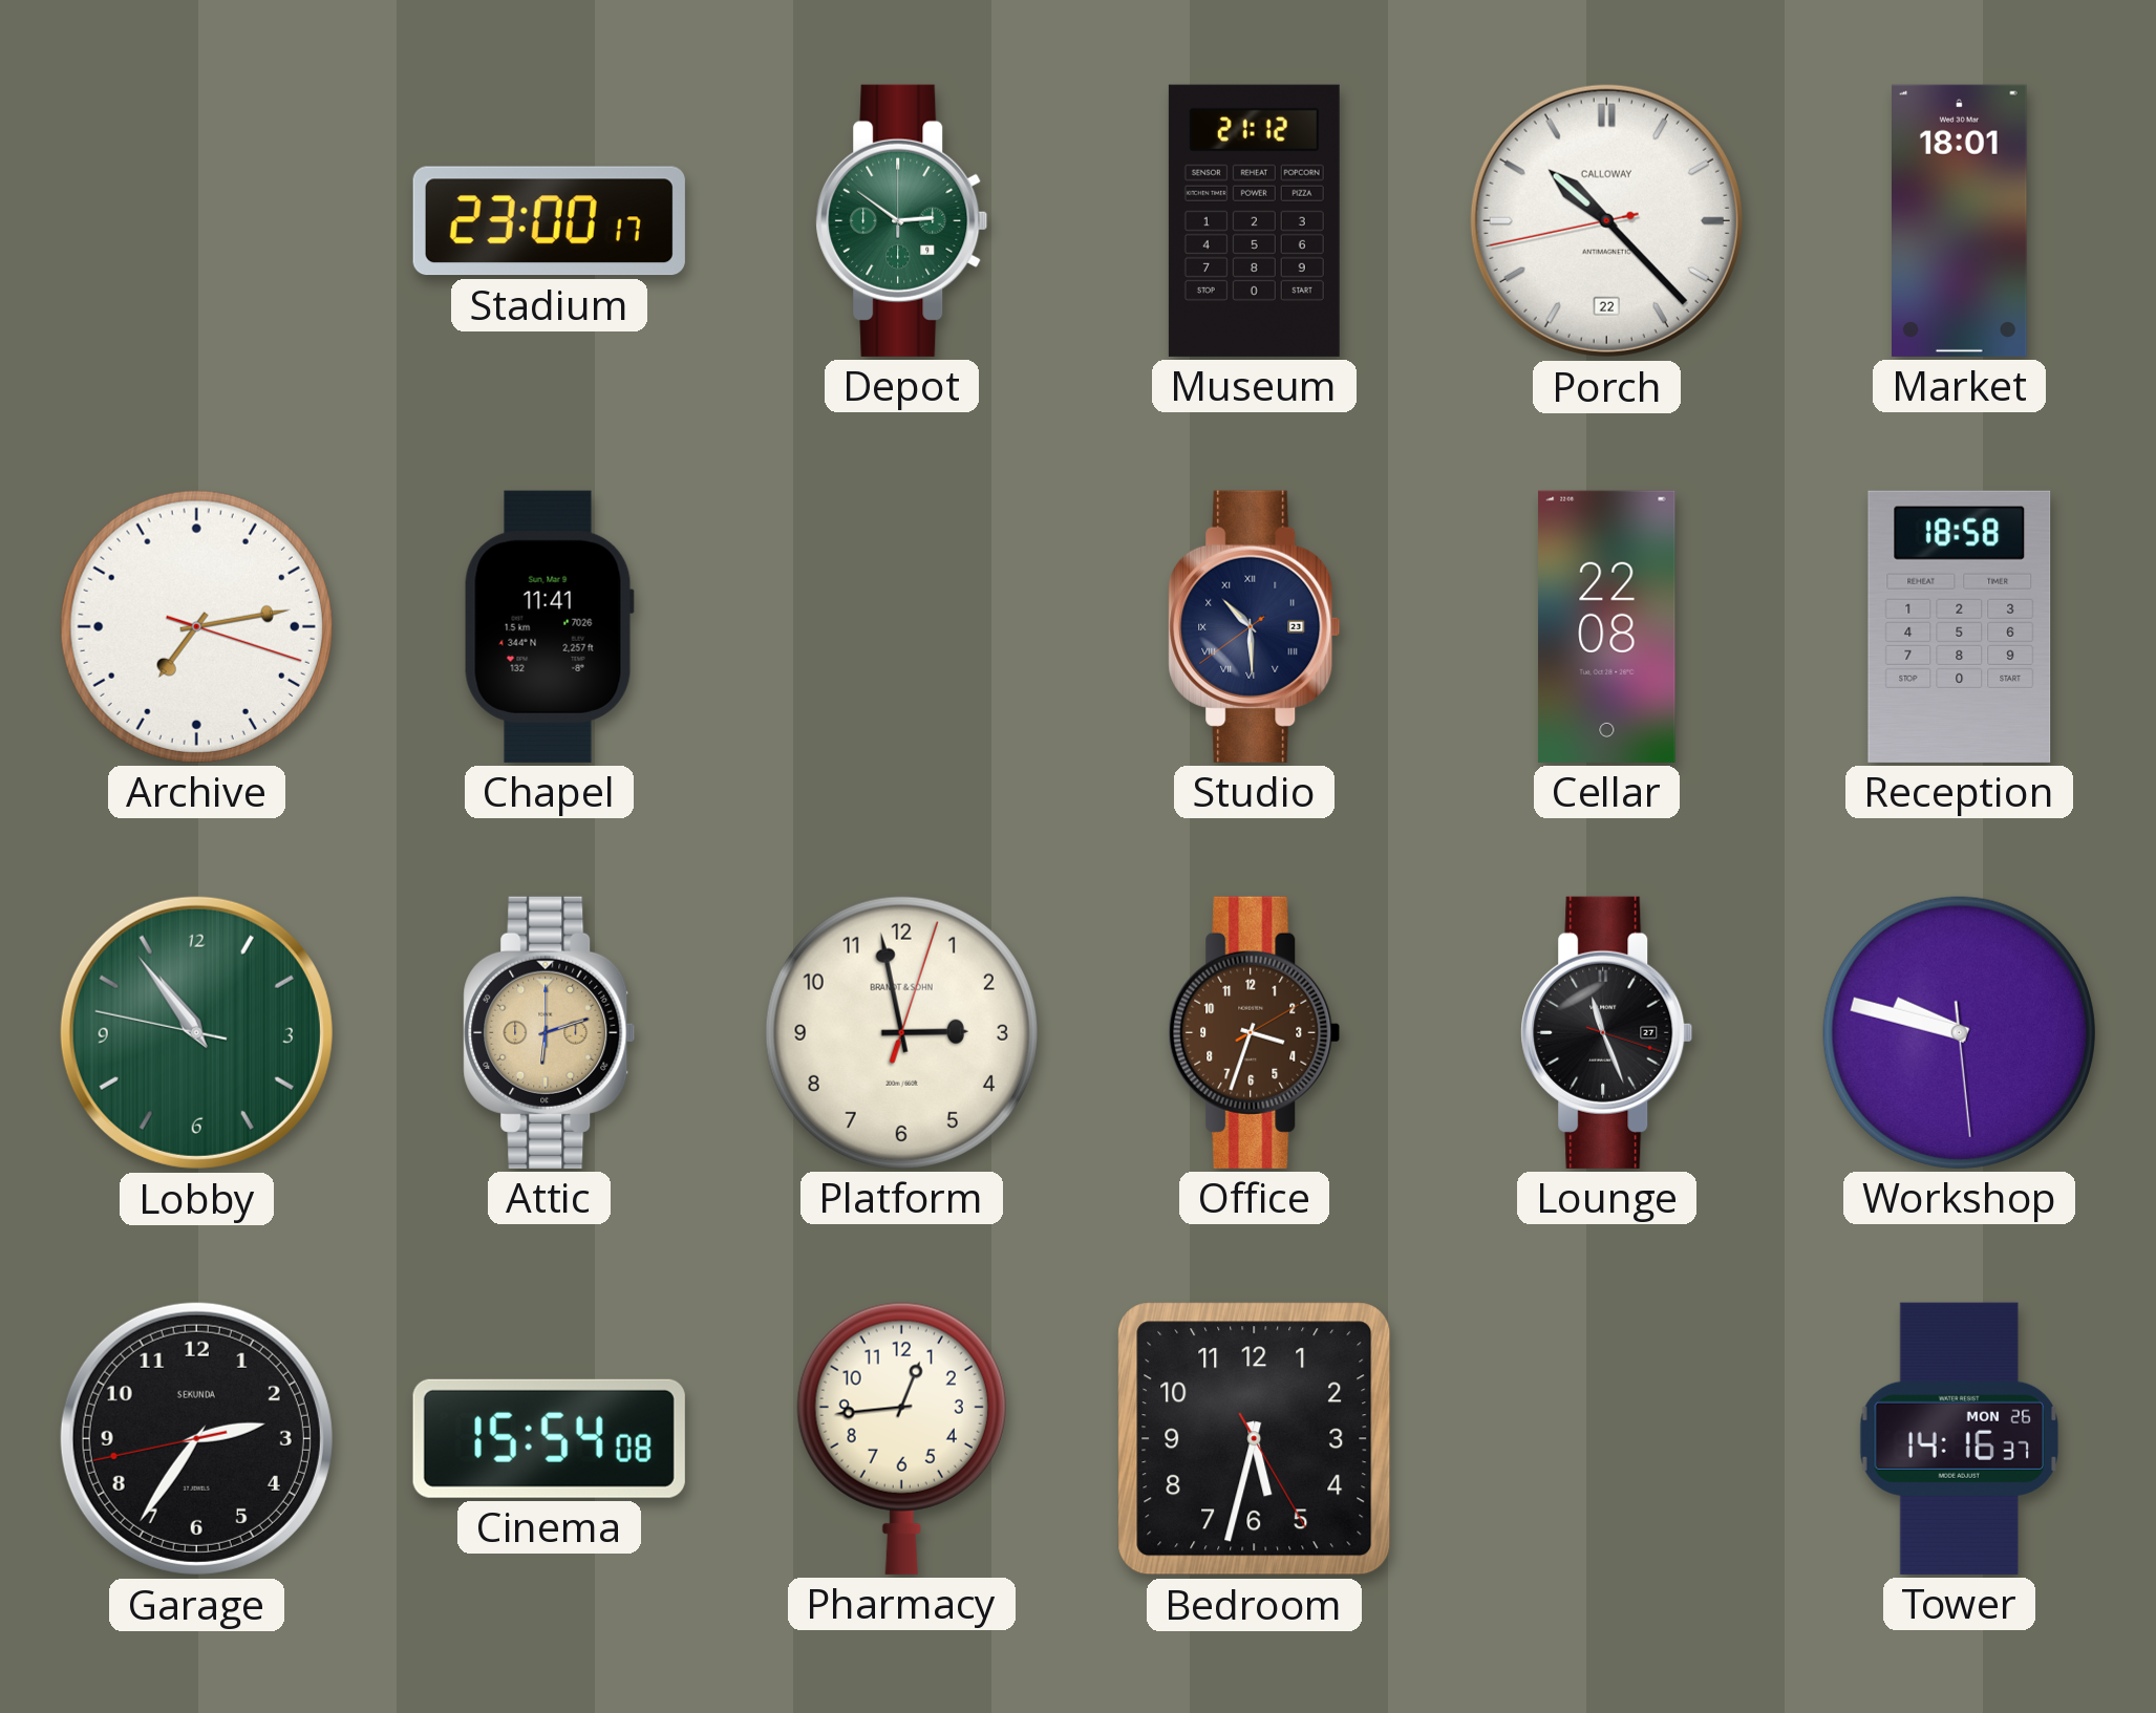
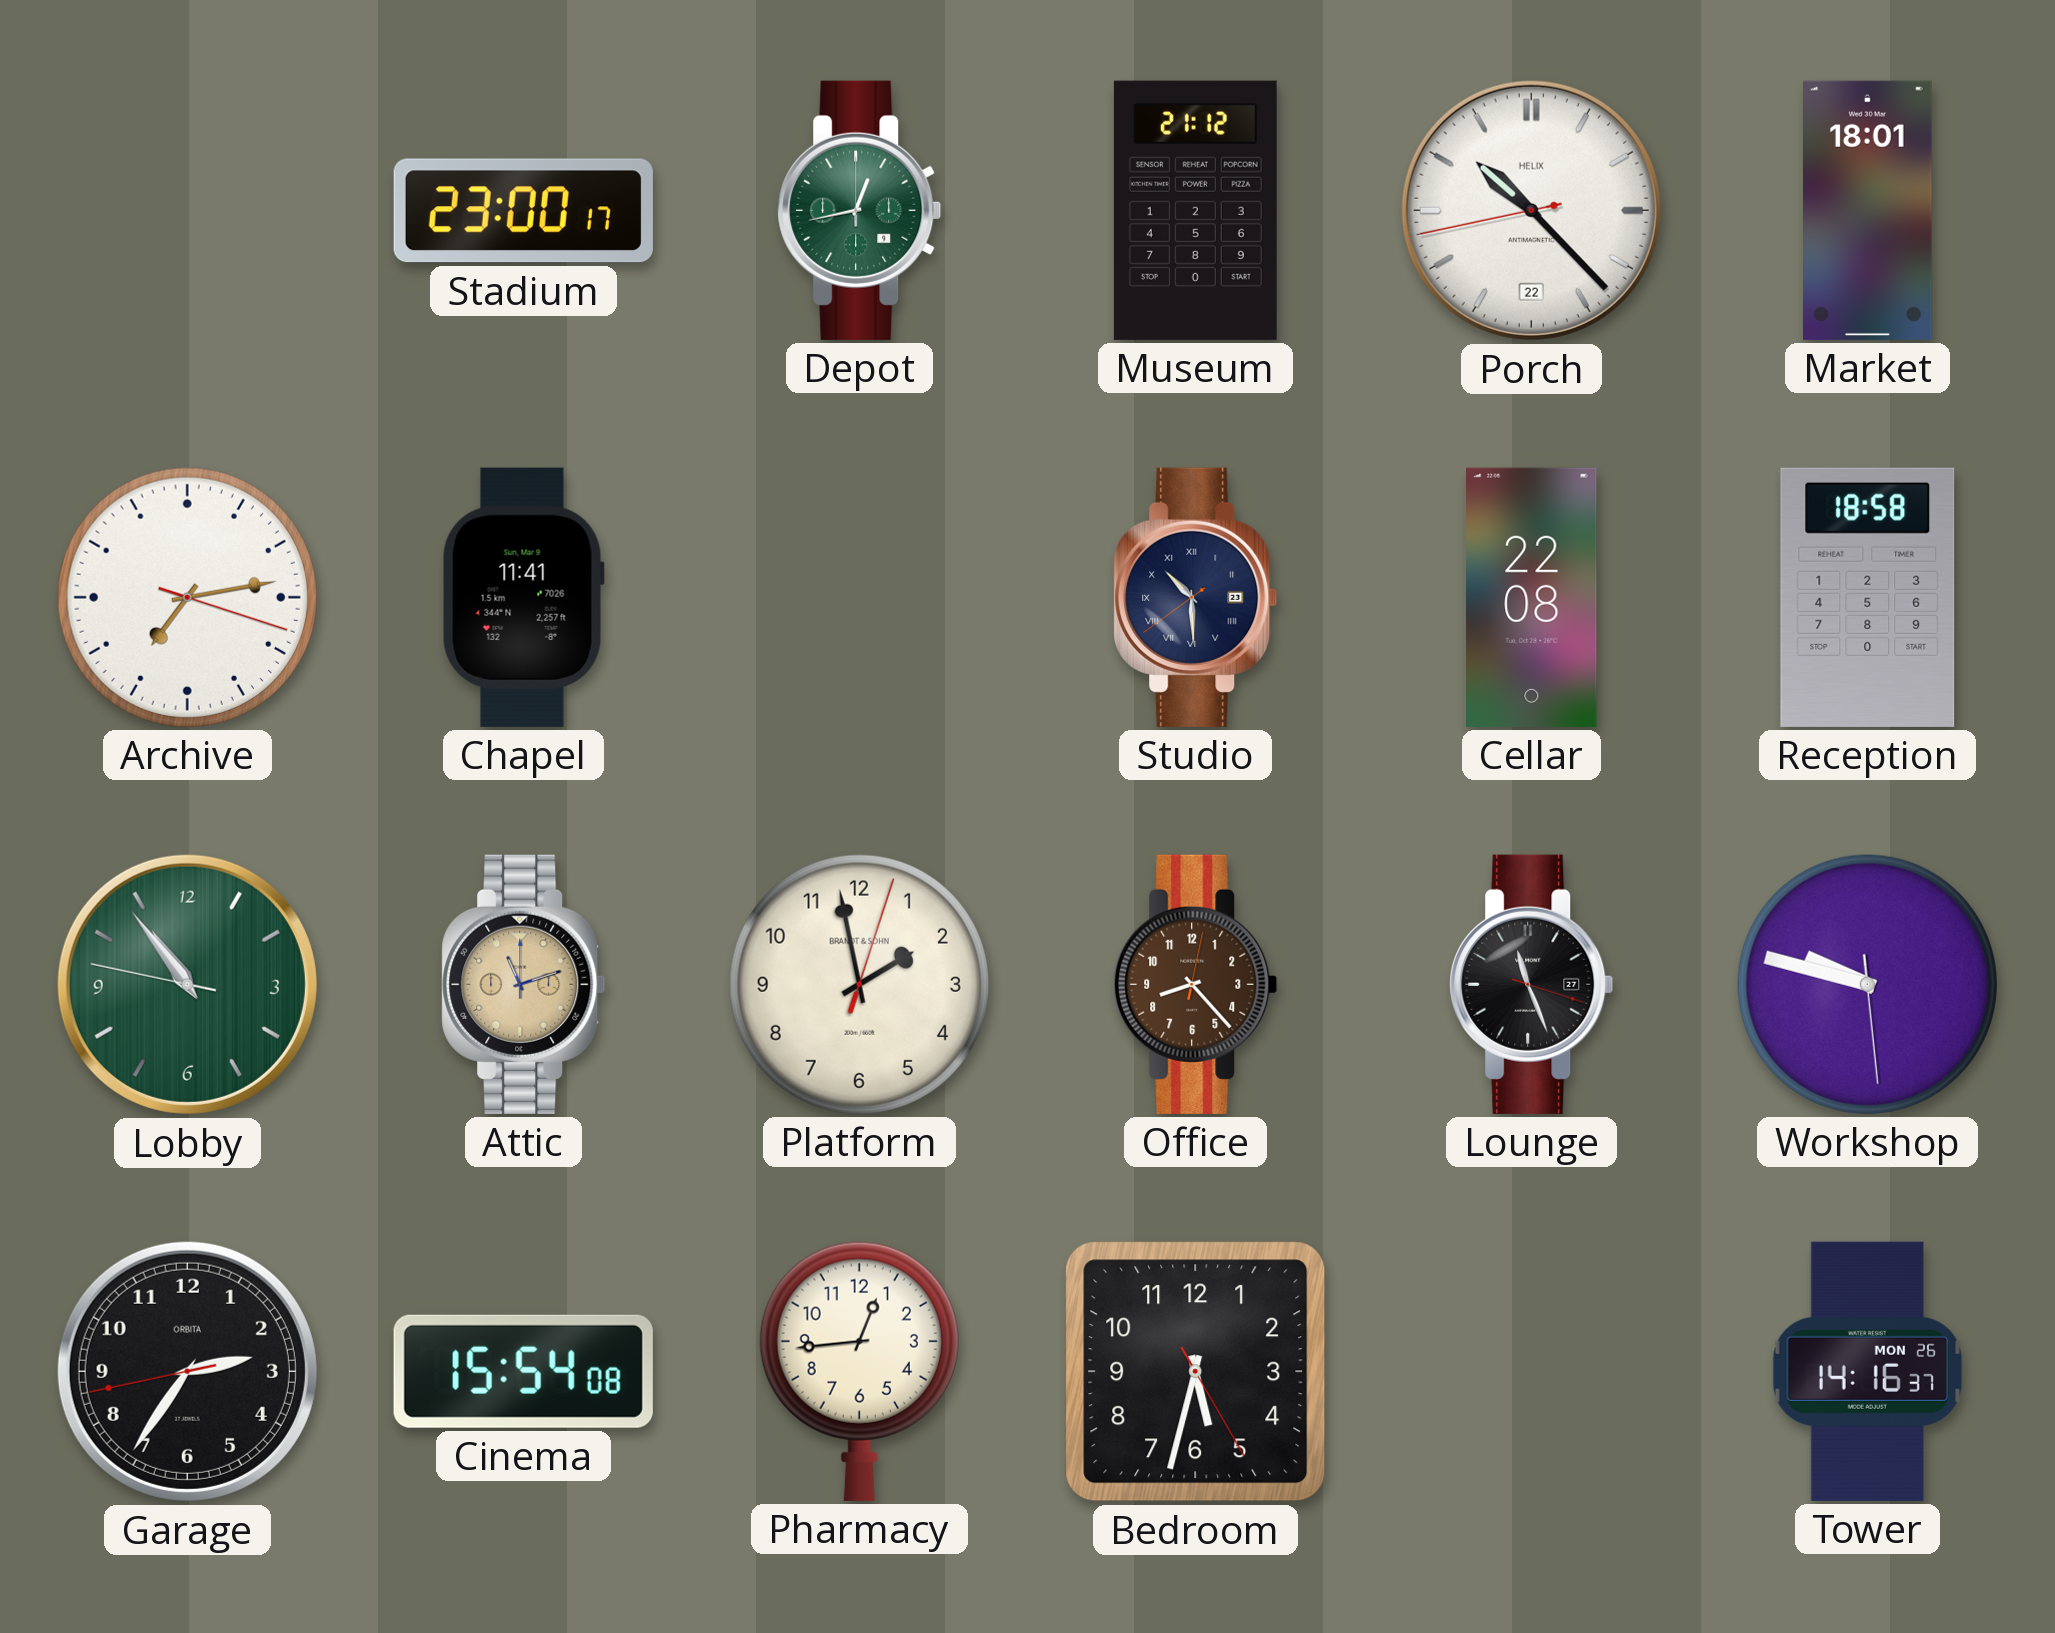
Depot: 2:51 -> 12:43
Porch brand: CALLOWAY -> HELIX
Attic: 6:12 -> 11:12
Platform: 2:58 -> 1:58
Office: 3:33 -> 8:23
Garage brand: SEKUNDA -> ORBITA
